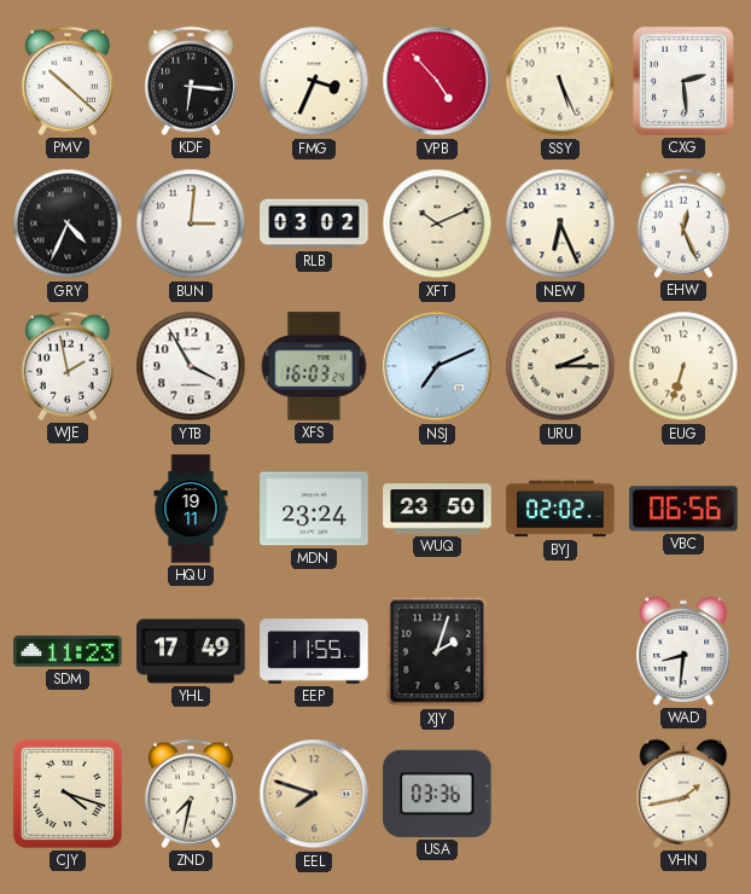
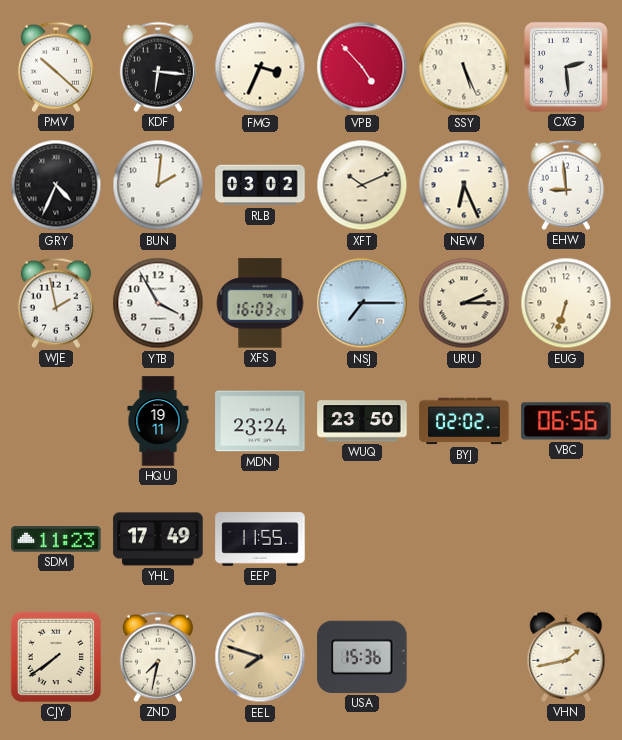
BUN: 3:01 -> 2:01
EHW: 12:26 -> 8:59
NSJ: 7:11 -> 7:15
XJY: 2:03 -> none
WAD: 8:31 -> none
CJY: 4:18 -> 7:39
USA: 03:36 -> 15:36
